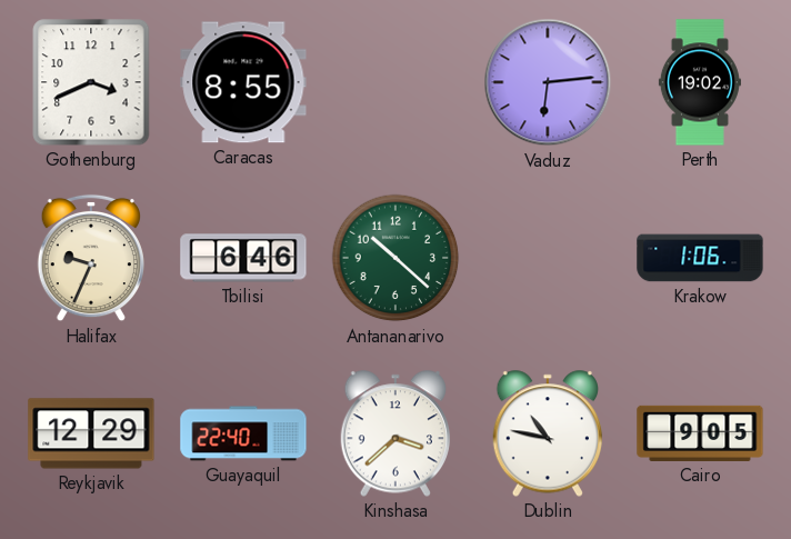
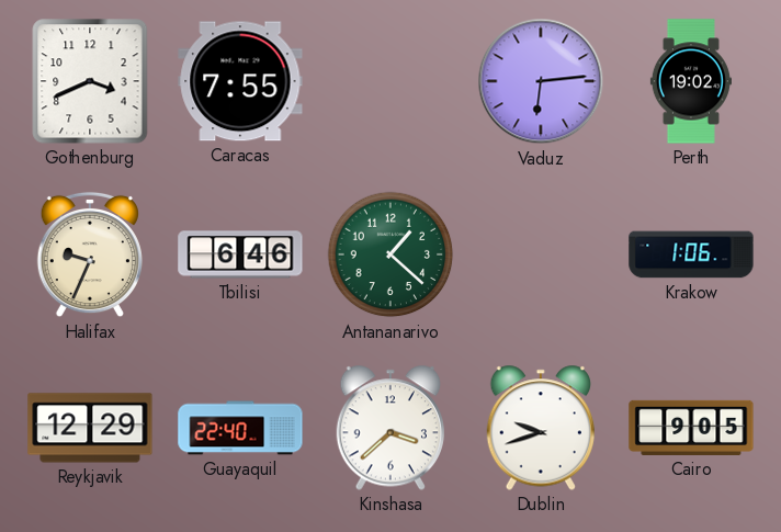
Caracas: 8:55 -> 7:55
Antananarivo: 10:22 -> 1:22
Dublin: 10:47 -> 9:42
